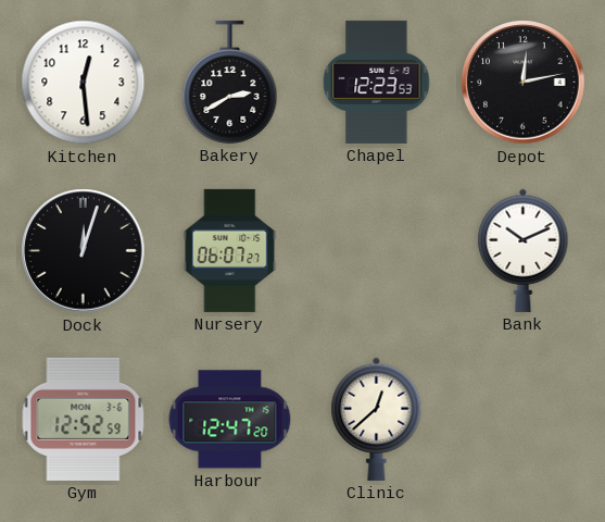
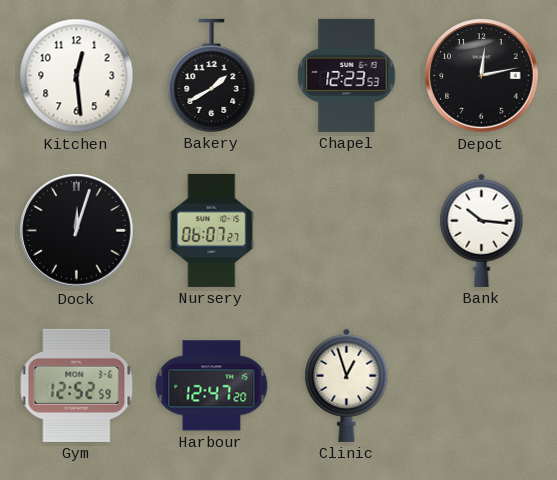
Bakery: 2:40 -> 1:40
Bank: 10:11 -> 10:16
Clinic: 12:38 -> 12:57
